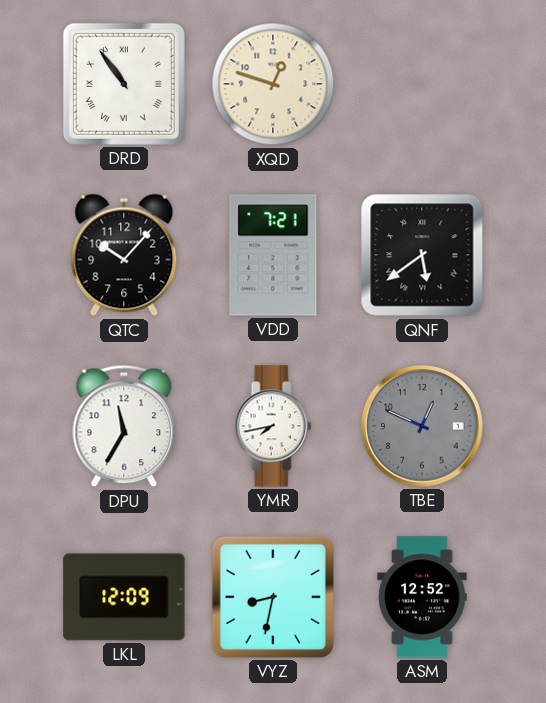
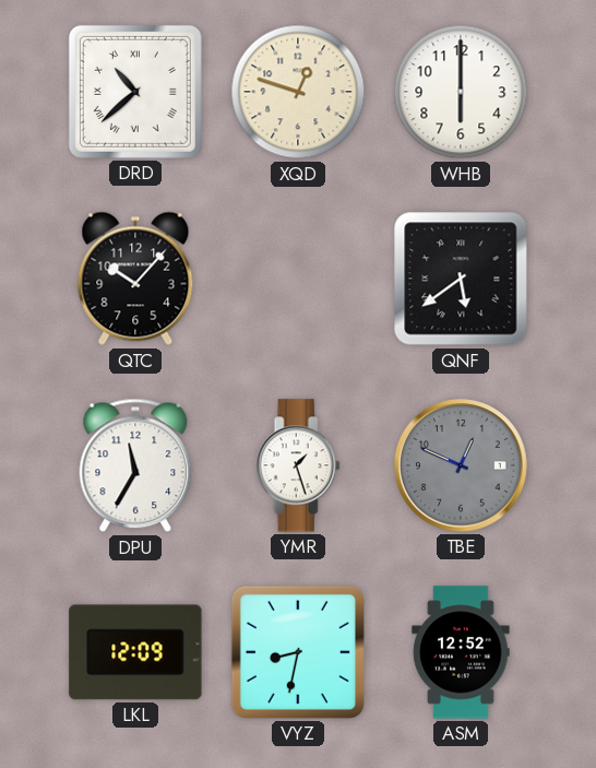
DRD: 10:54 -> 10:38
WHB: none -> 6:00
VDD: 7:21 -> none
YMR: 7:43 -> 1:27
